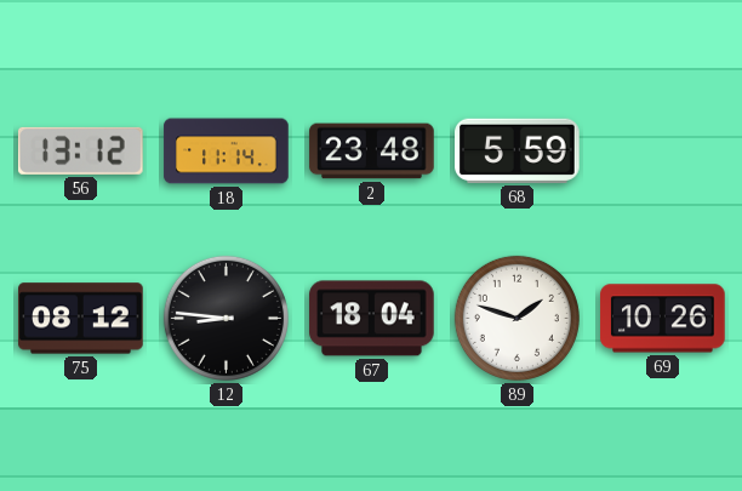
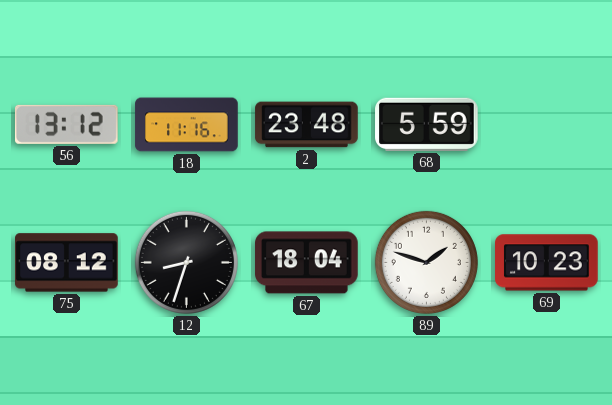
18: 11:14 -> 11:16
12: 8:46 -> 8:33
69: 10:26 -> 10:23
